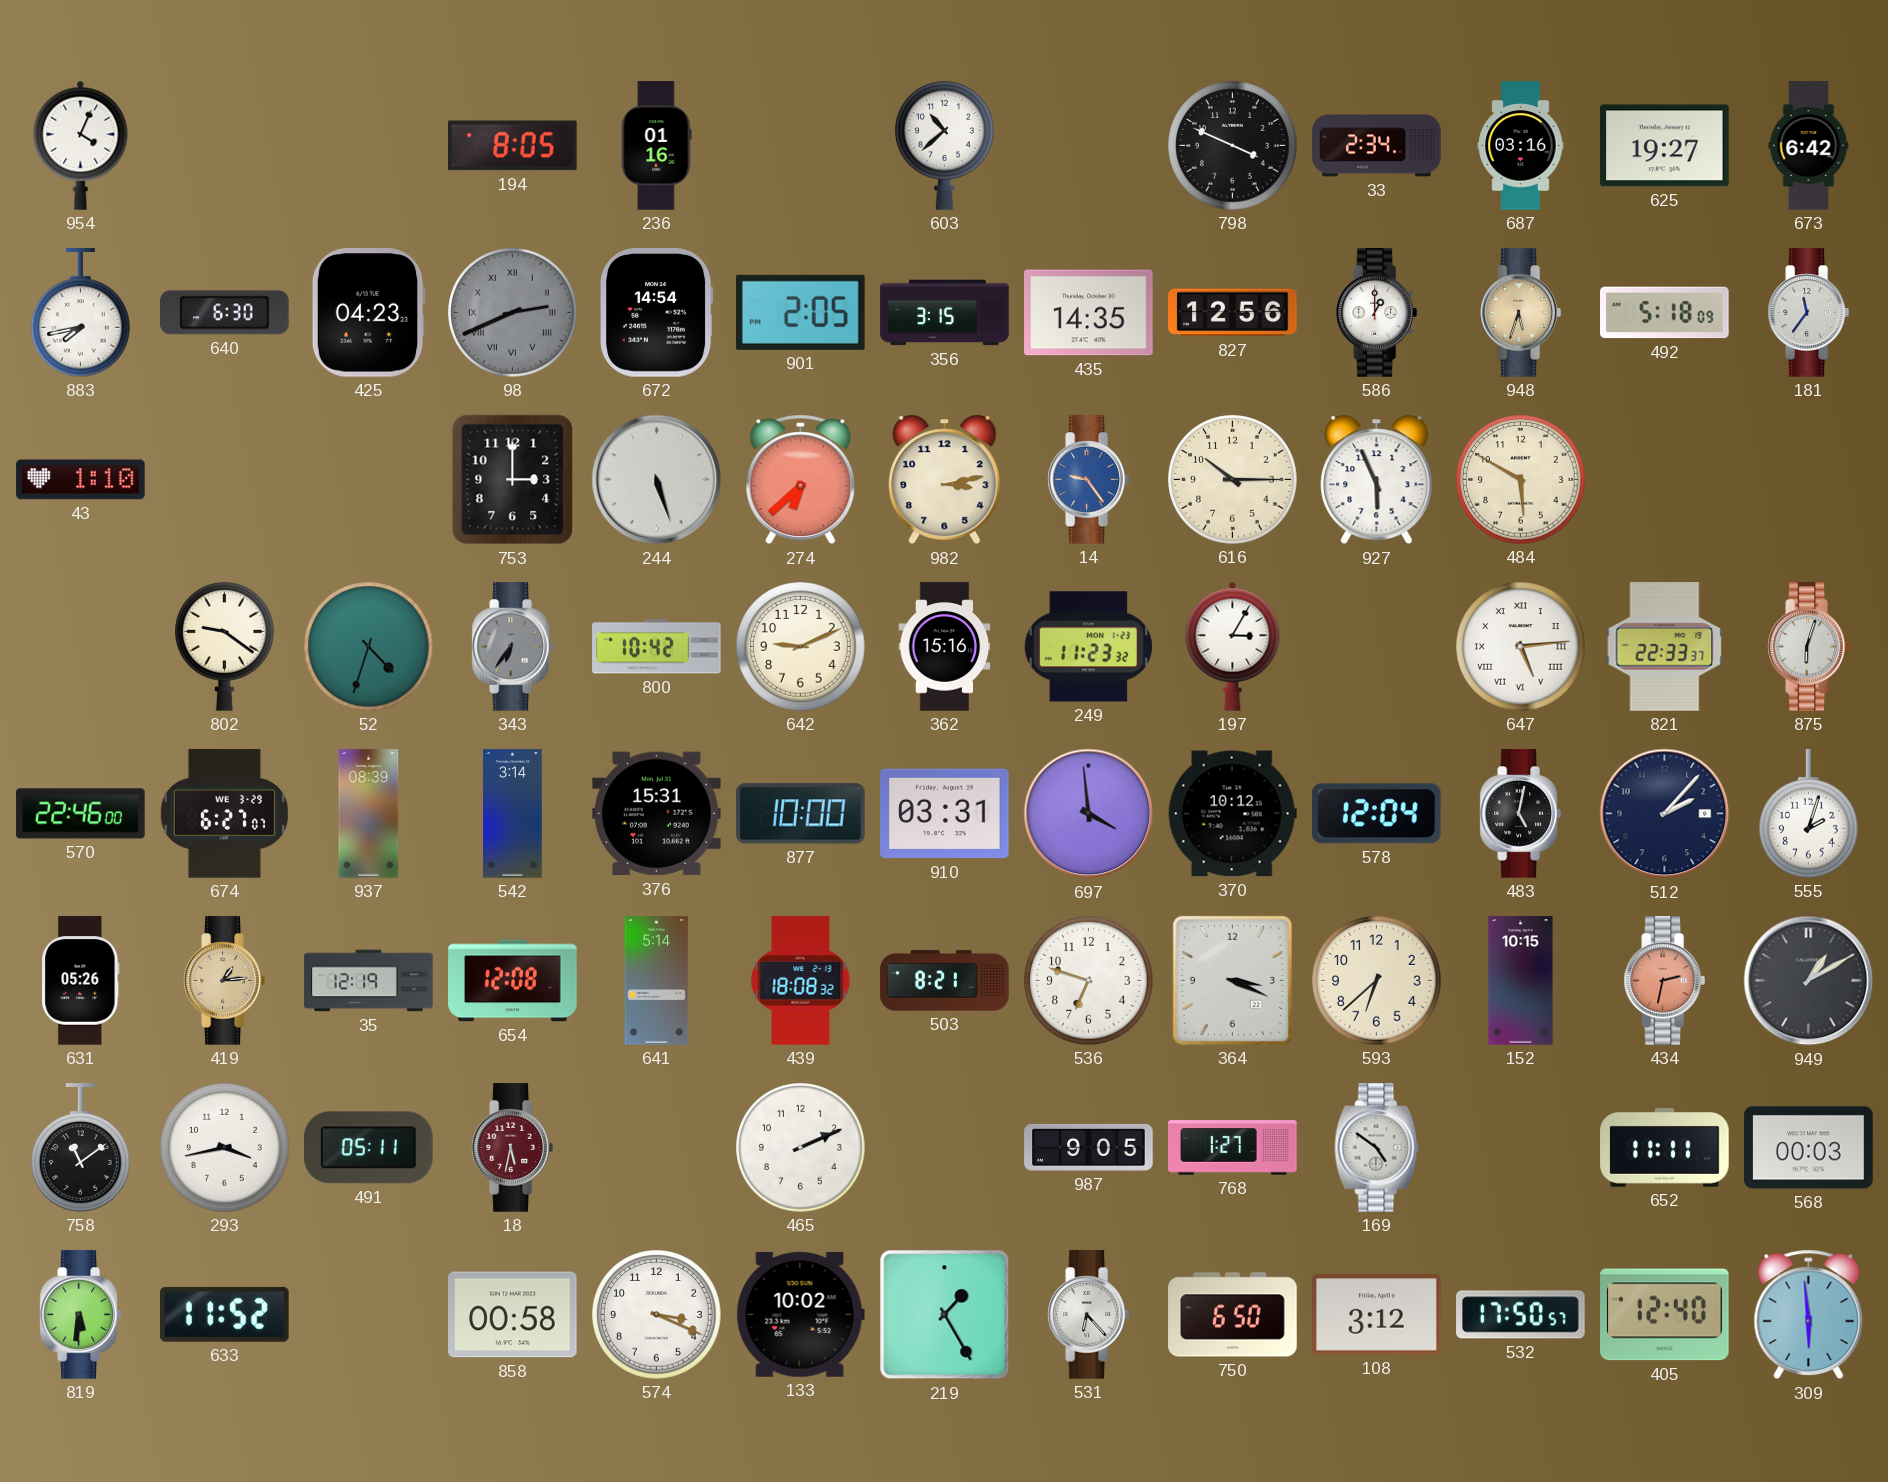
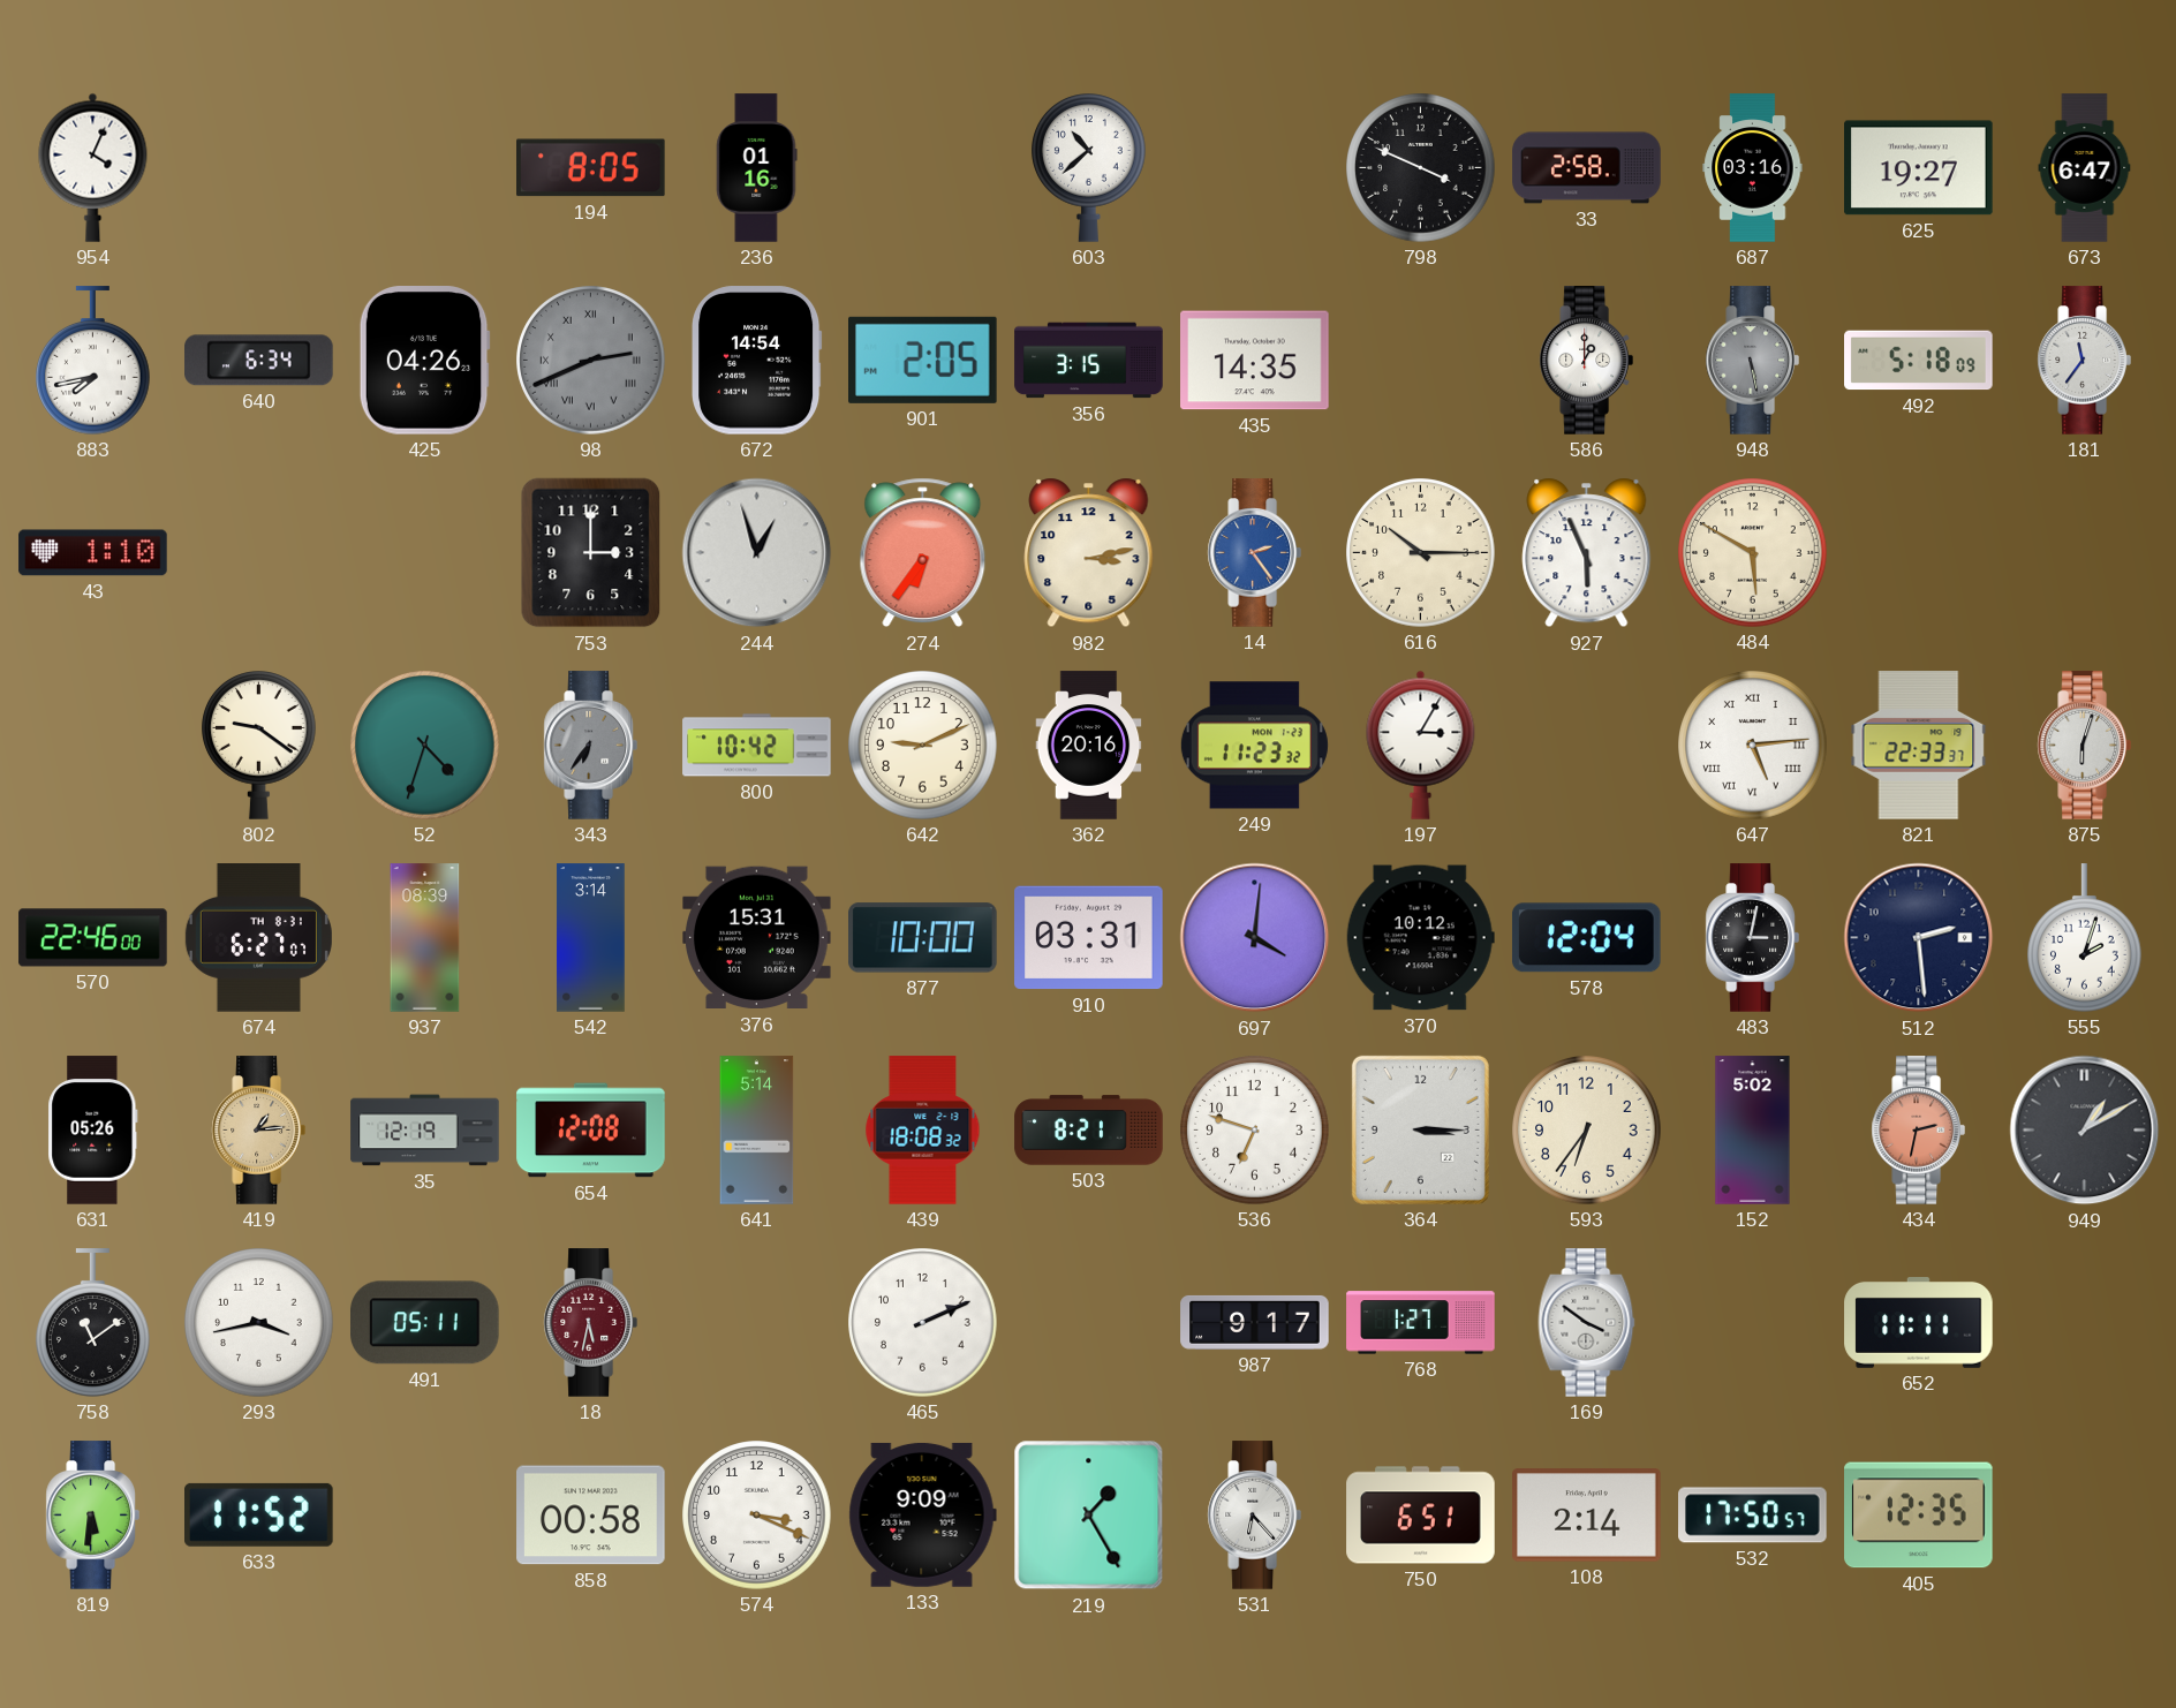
33: 2:34 -> 2:58
673: 6:42 -> 6:47
640: 6:30 -> 6:34
425: 04:23 -> 04:26
827: 12:56 -> none
948: 5:33 -> 5:28
948 dial: champagne -> grey
244: 5:27 -> 12:57
274: 6:38 -> 6:36
14: 9:24 -> 2:24
362: 15:16 -> 20:16
674 date: WE 3-29 -> TH 8-31
697: 3:59 -> 4:01
483: 5:02 -> 3:02
512: 2:07 -> 2:29
364: 3:19 -> 3:15
593: 6:38 -> 6:36
152: 10:15 -> 5:02
987: 9:05 -> 9:17
169: 4:51 -> 3:51
568: 00:03 -> none
133: 10:02 -> 9:09
750: 6:50 -> 6:51
108: 3:12 -> 2:14
405: 12:40 -> 12:35
309: 5:59 -> none
